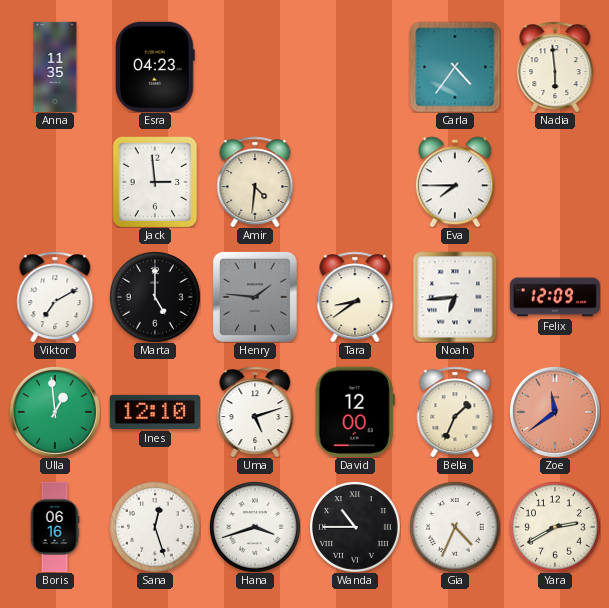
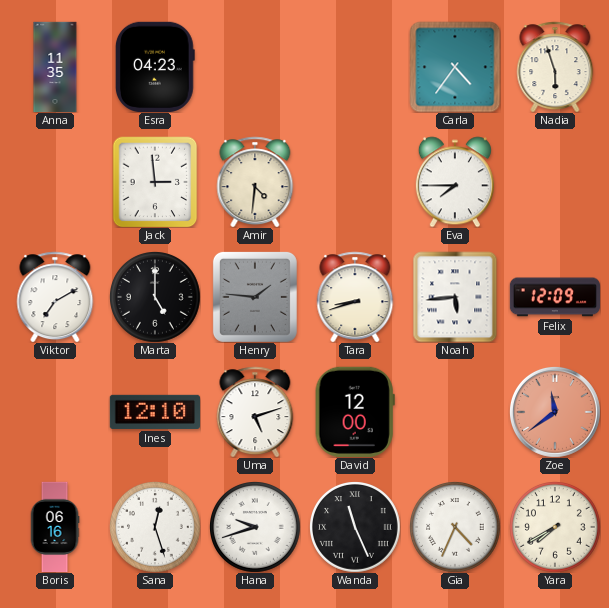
Nadia: 5:59 -> 5:57
Tara: 8:39 -> 8:42
Noah: 6:44 -> 5:44
Ulla: 12:59 -> none
Bella: 1:34 -> none
Hana: 3:42 -> 9:42
Wanda: 10:45 -> 11:26
Yara: 2:40 -> 7:40
